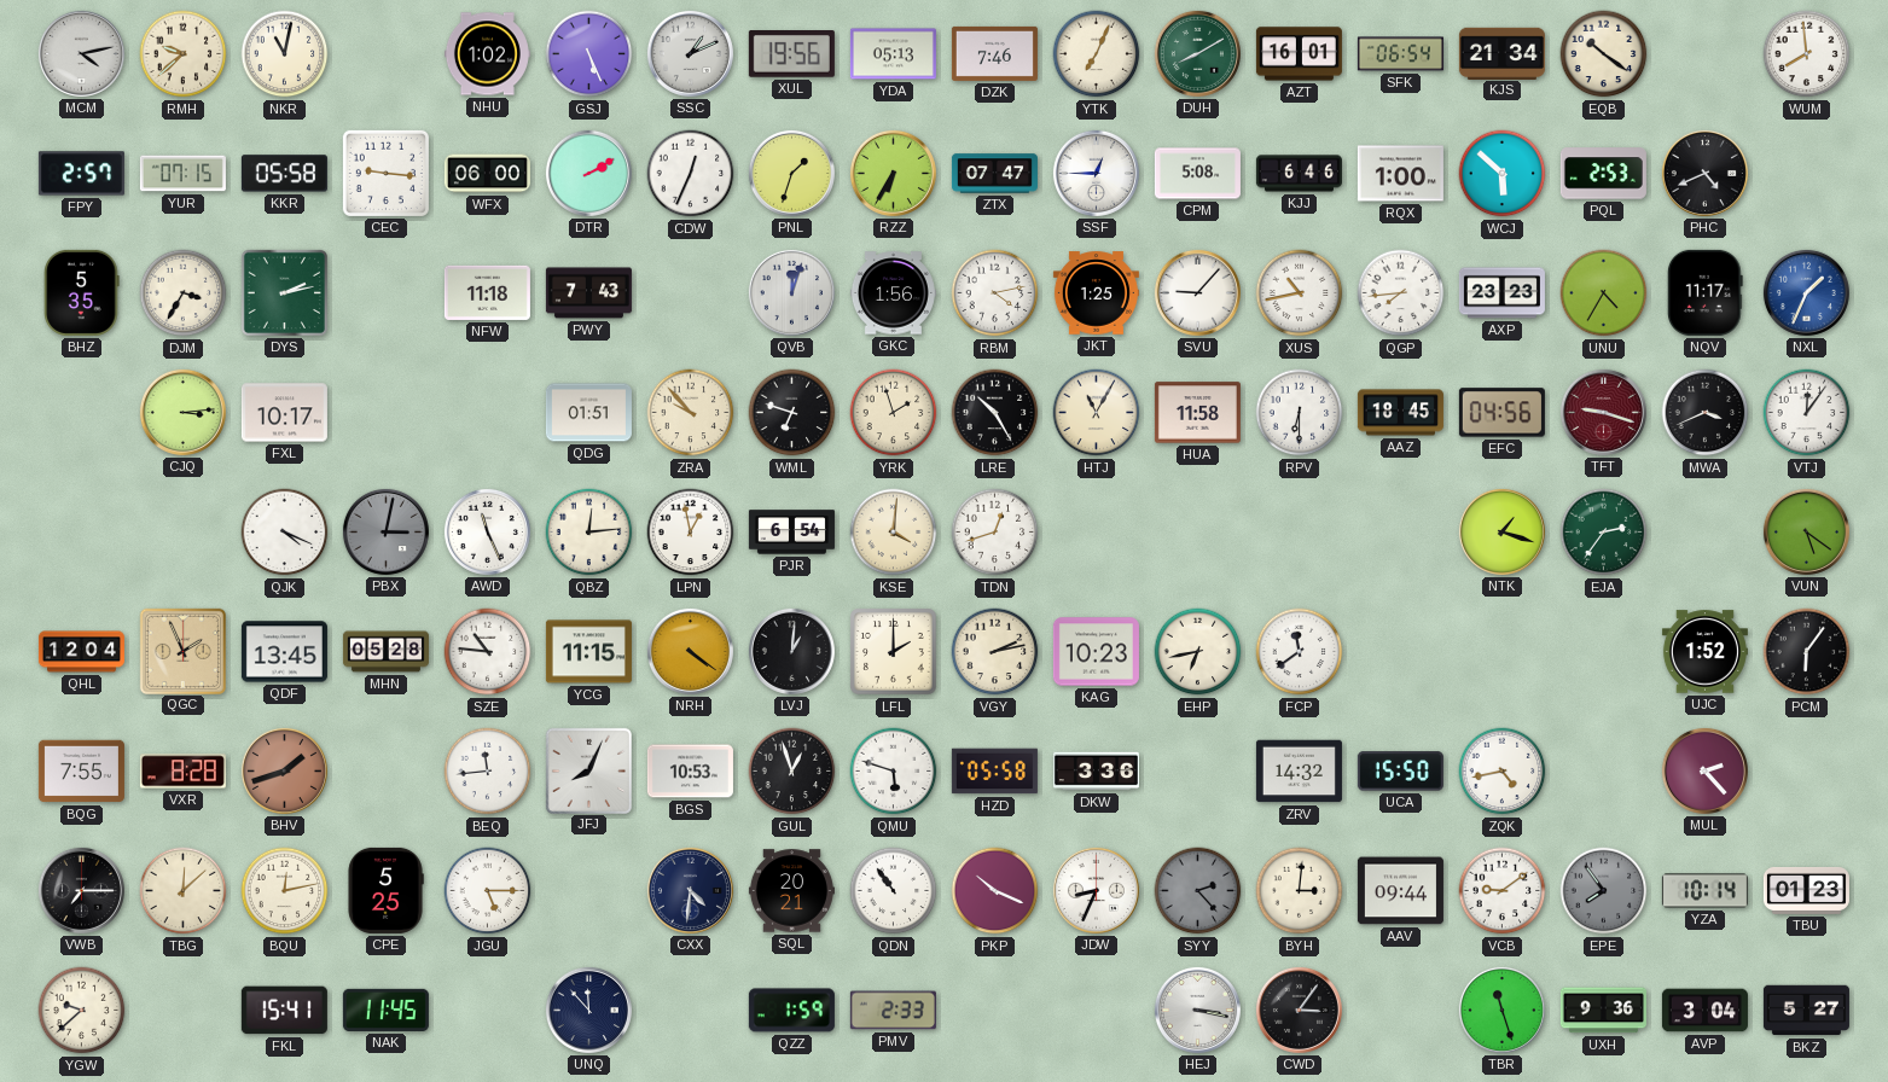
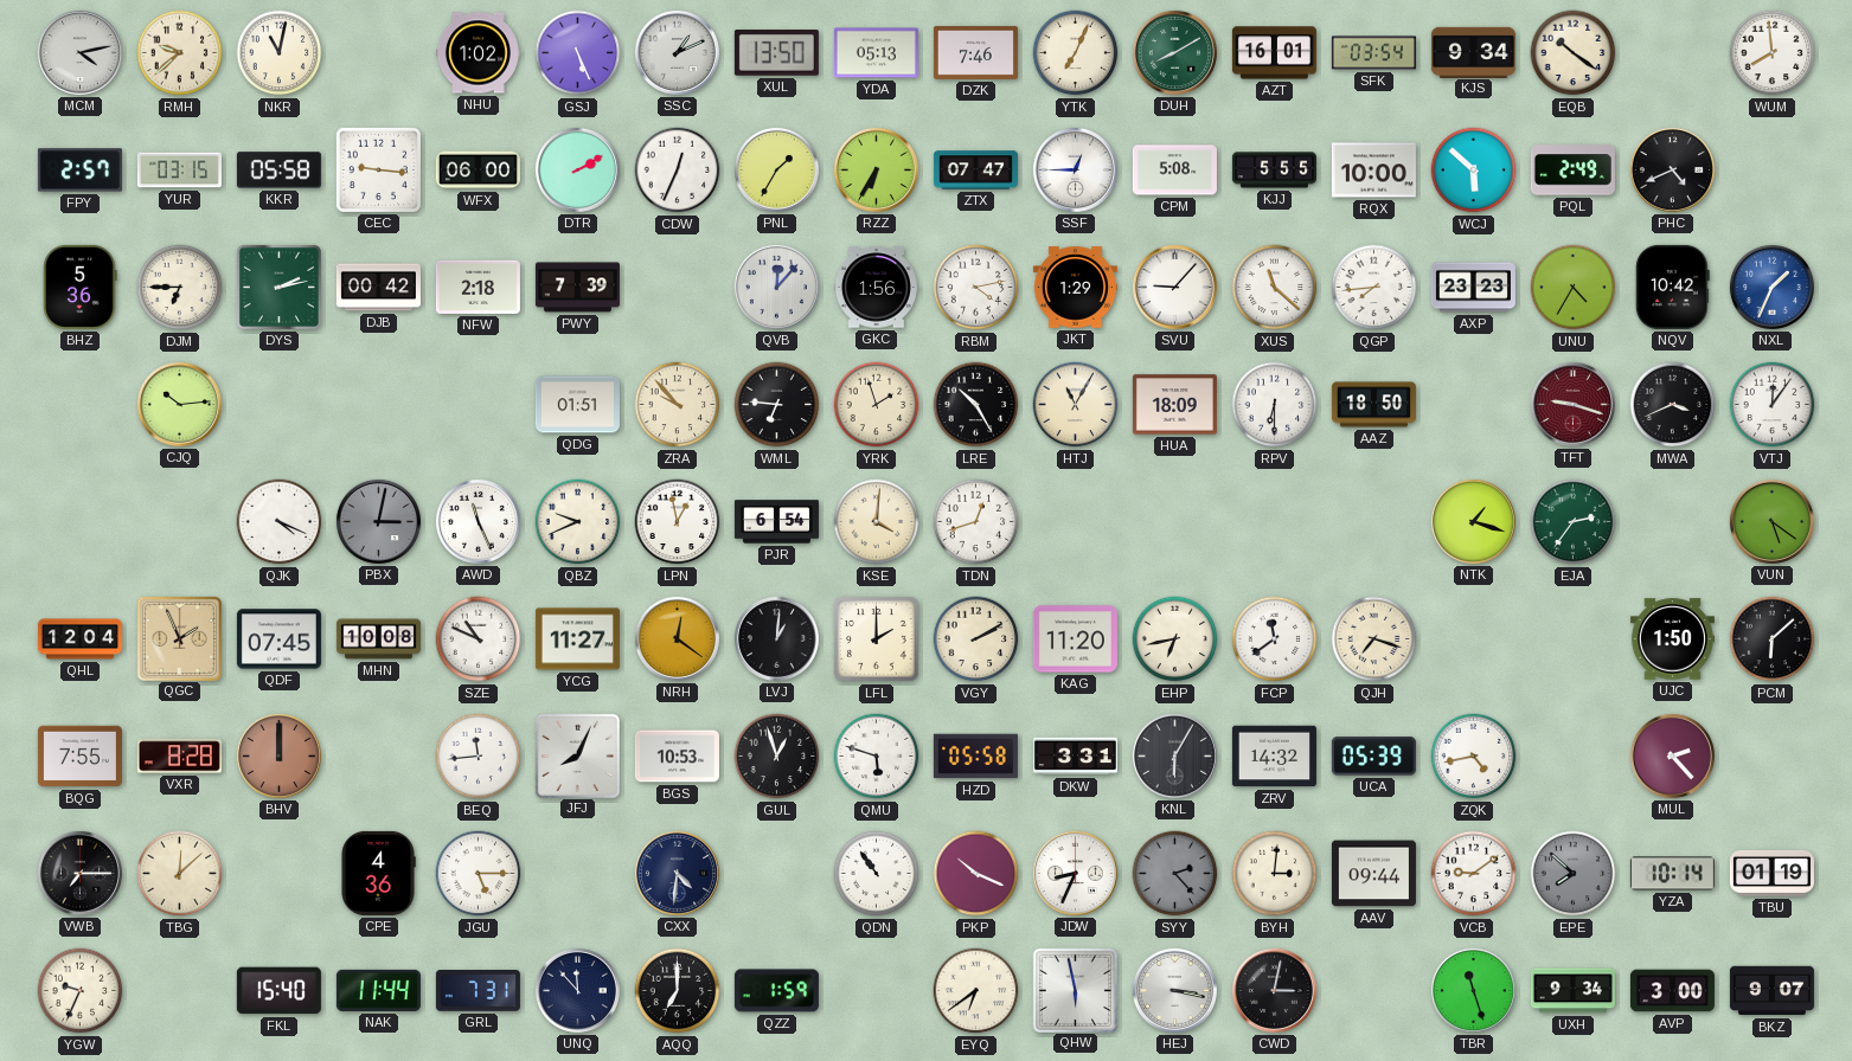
XUL: 19:56 -> 13:50
SFK: 06:54 -> 03:54
KJS: 21:34 -> 9:34
YUR: 07:15 -> 03:15
PNL: 1:33 -> 1:35
KJJ: 6:46 -> 5:55
RQX: 1:00 -> 10:00
PQL: 2:53 -> 2:49
BHZ: 5:35 -> 5:36
DJM: 3:35 -> 6:45
DJB: none -> 00:42
NFW: 11:18 -> 2:18
PWY: 7:43 -> 7:39
QVB: 12:03 -> 12:07
JKT: 1:25 -> 1:29
XUS: 10:43 -> 11:22
NQV: 11:17 -> 10:42
CJQ: 3:14 -> 10:14
FXL: 10:17 -> none
WML: 6:48 -> 6:46
HUA: 11:58 -> 18:09
AAZ: 18:45 -> 18:50
EFC: 04:56 -> none
QBZ: 12:14 -> 9:41
QDF: 13:45 -> 07:45
MHN: 05:28 -> 10:08
SZE: 10:46 -> 10:49
YCG: 11:15 -> 11:27
NRH: 4:21 -> 12:21
VGY: 2:13 -> 2:10
KAG: 10:23 -> 11:20
QJH: none -> 7:18
UJC: 1:52 -> 1:50
PCM: 6:06 -> 6:08
BHV: 1:42 -> 12:00
DKW: 3:36 -> 3:31
KNL: none -> 6:05
UCA: 15:50 -> 05:39
BQU: 12:13 -> none
CPE: 5:25 -> 4:36
SQL: 20:21 -> none
EPE: 7:54 -> 7:52
TBU: 01:23 -> 01:19
YGW: 9:38 -> 9:34
FKL: 15:41 -> 15:40
NAK: 11:45 -> 11:44
GRL: none -> 7:31
AQQ: none -> 7:00
PMV: 2:33 -> none
EYQ: none -> 6:39
QHW: none -> 5:58
CWD: 3:06 -> 3:02
UXH: 9:36 -> 9:34
AVP: 3:04 -> 3:00
BKZ: 5:27 -> 9:07
